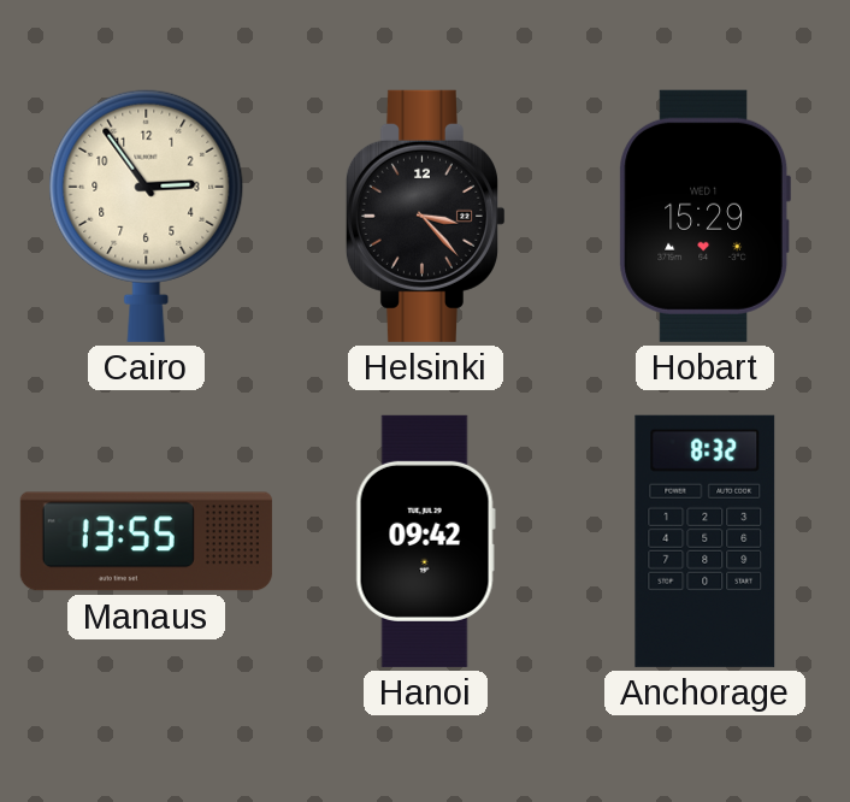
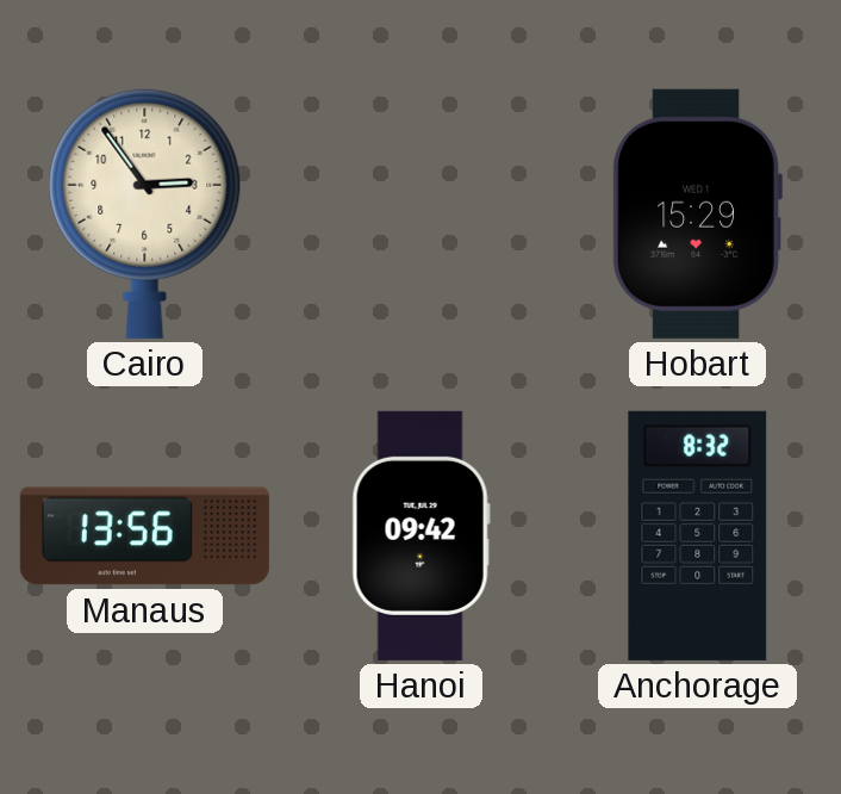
Helsinki: 3:23 -> none
Manaus: 13:55 -> 13:56
